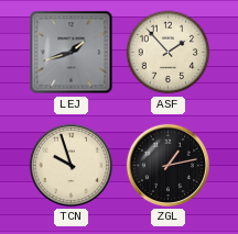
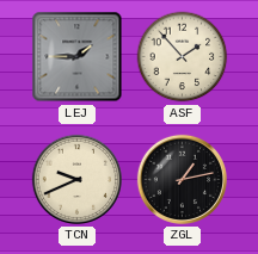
LEJ: 1:42 -> 1:45
TCN: 9:57 -> 9:41
